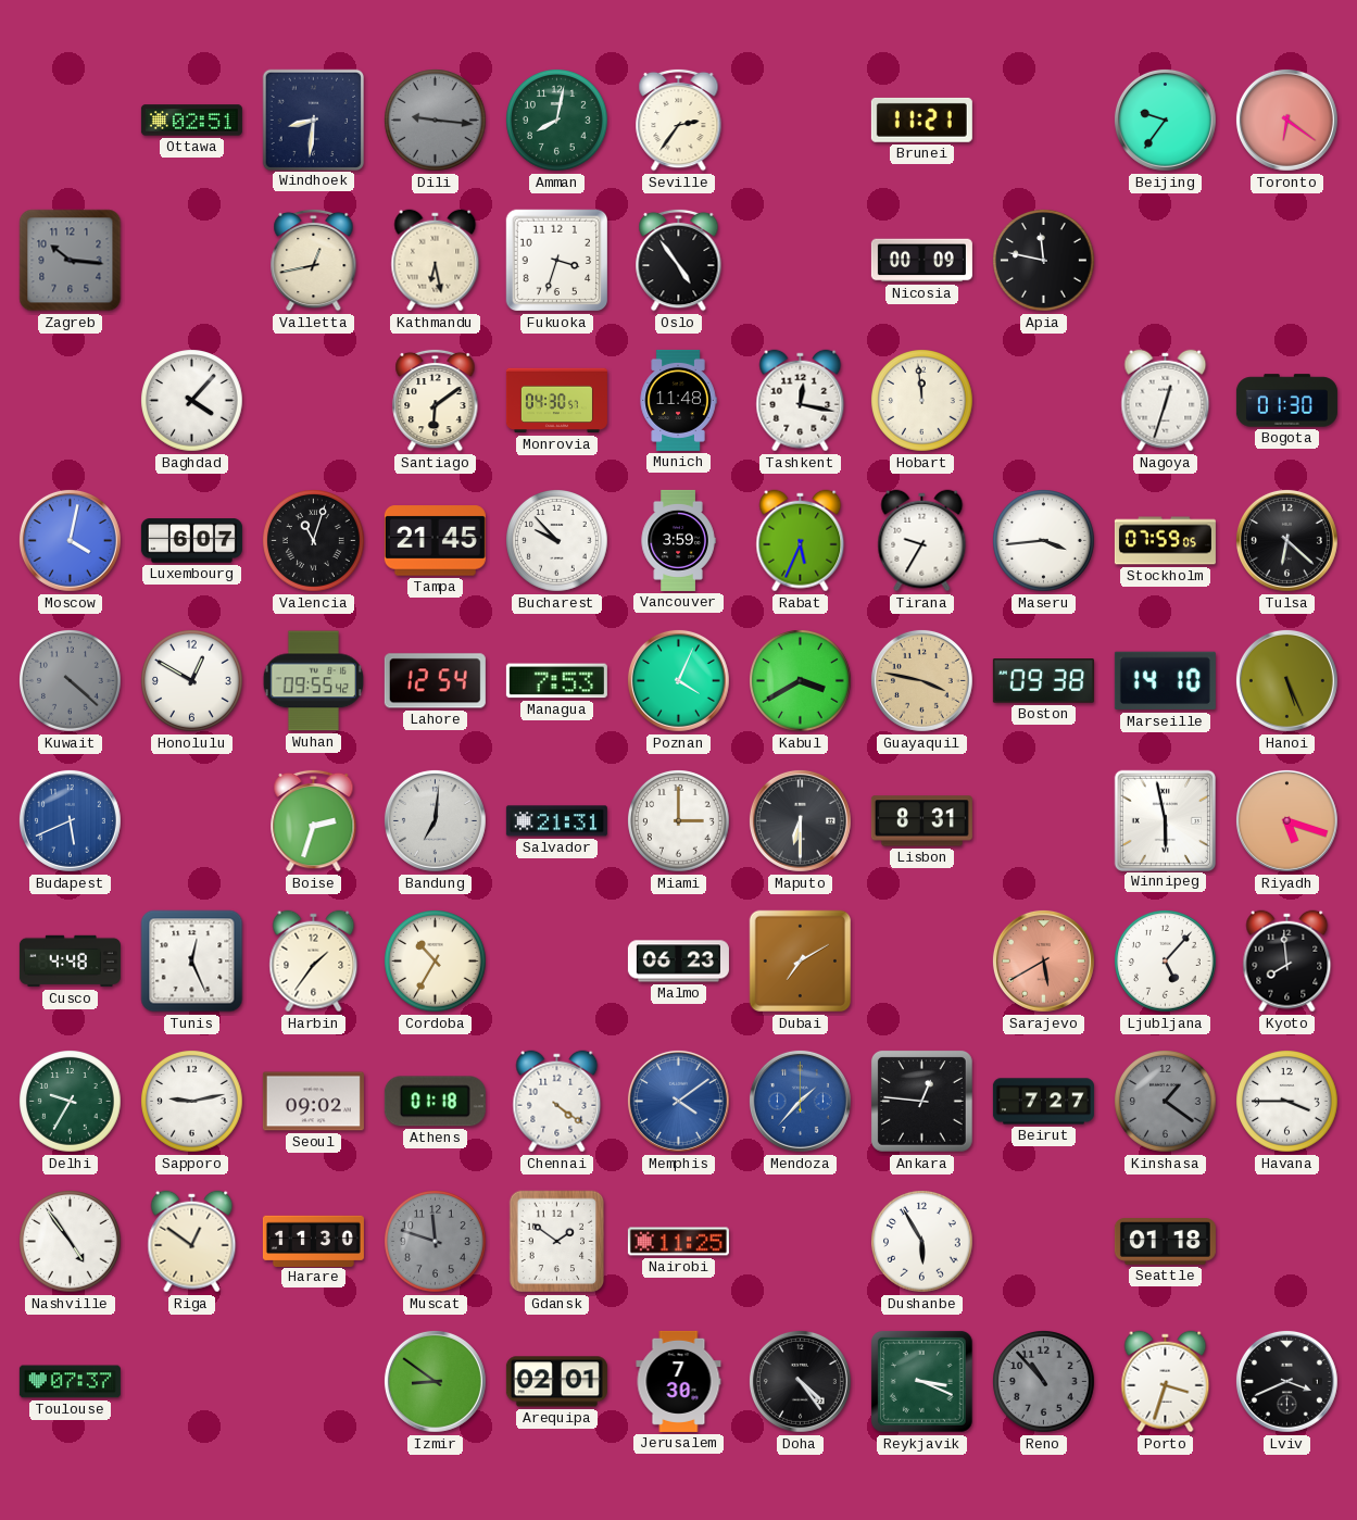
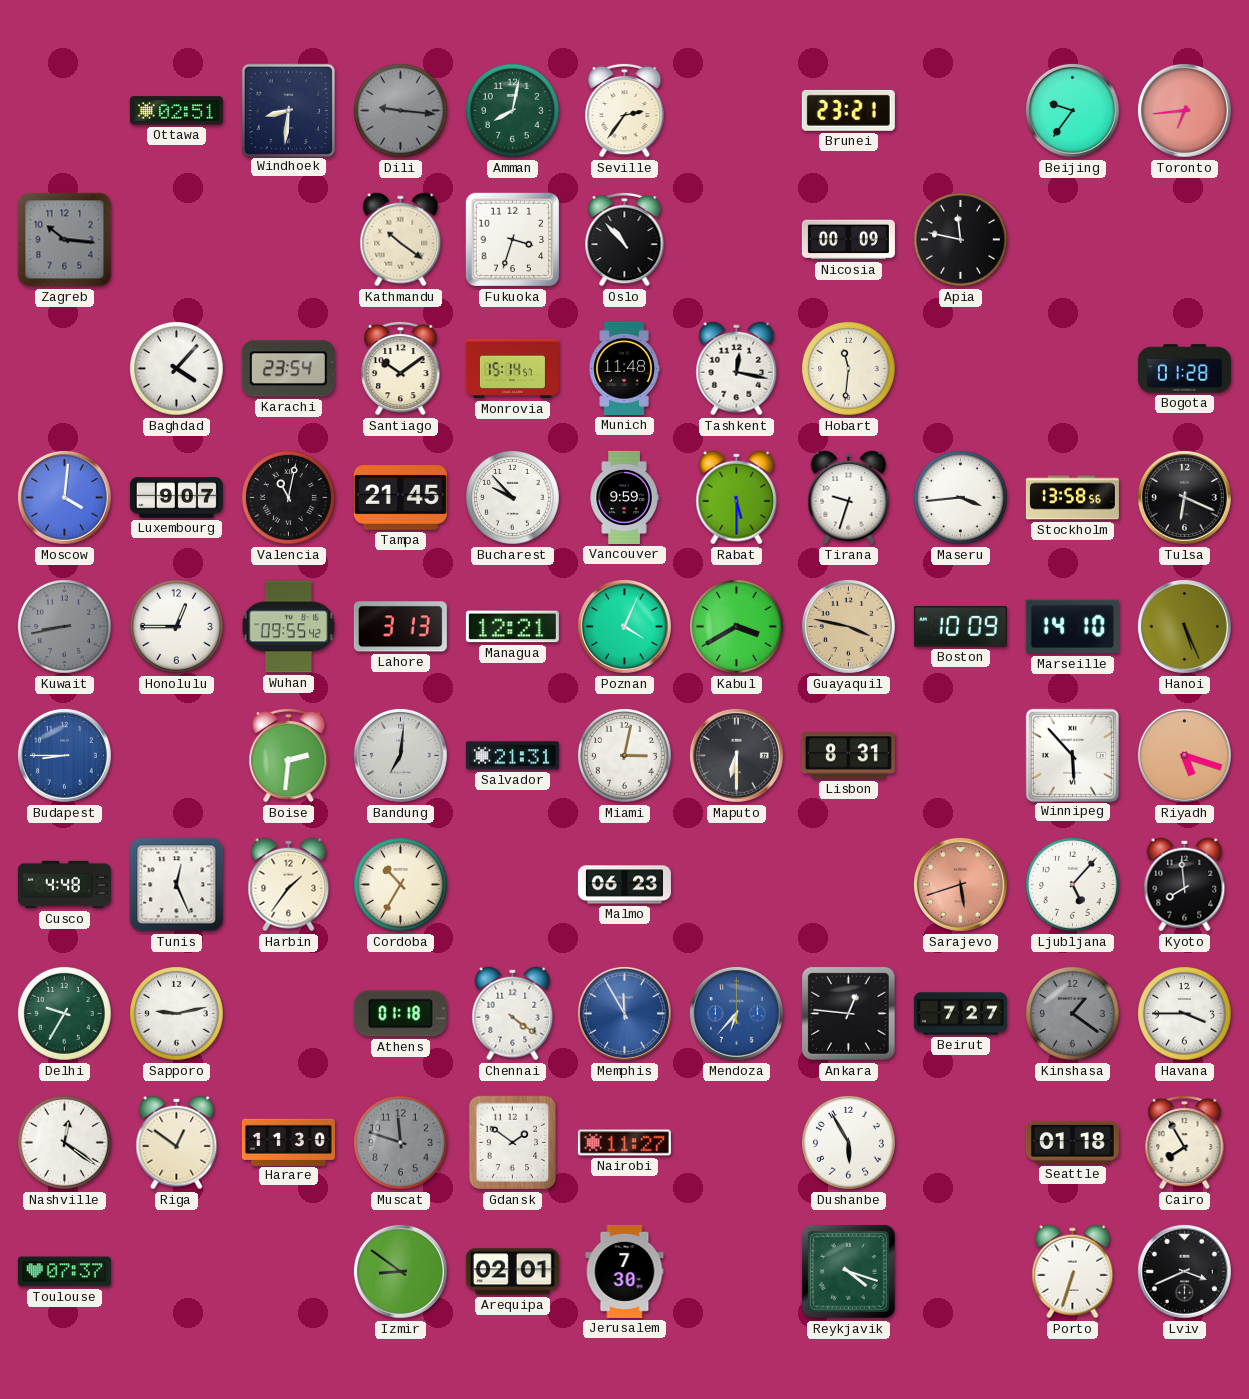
Brunei: 11:21 -> 23:21
Toronto: 6:21 -> 6:44
Valletta: 12:43 -> none
Kathmandu: 6:28 -> 10:21
Oslo: 4:54 -> 10:53
Karachi: none -> 23:54
Santiago: 6:09 -> 10:09
Monrovia: 04:30 -> 15:14
Hobart: 11:59 -> 11:31
Nagoya: 12:33 -> none
Bogota: 01:30 -> 01:28
Moscow: 4:02 -> 4:01
Luxembourg: 6:07 -> 9:07
Valencia: 11:03 -> 11:02
Vancouver: 3:59 -> 9:59
Rabat: 5:34 -> 5:30
Tirana: 9:35 -> 9:33
Stockholm: 07:59 -> 13:58
Tulsa: 6:22 -> 6:19
Kuwait: 4:22 -> 8:43
Honolulu: 12:50 -> 12:45
Lahore: 12:54 -> 3:13
Managua: 7:53 -> 12:21
Boston: 09:38 -> 10:09
Budapest: 5:41 -> 8:45
Boise: 2:33 -> 2:31
Miami: 3:00 -> 3:02
Winnipeg: 5:58 -> 5:53
Dubai: 7:10 -> none
Sarajevo: 5:40 -> 5:42
Seoul: 09:02 -> none
Memphis: 4:09 -> 11:55
Mendoza: 1:37 -> 6:37
Nashville: 4:54 -> 12:21
Nairobi: 11:25 -> 11:27
Cairo: none -> 7:55
Doha: 4:24 -> none
Reykjavik: 3:19 -> 4:18
Reno: 10:53 -> none
Porto: 3:33 -> 6:33
